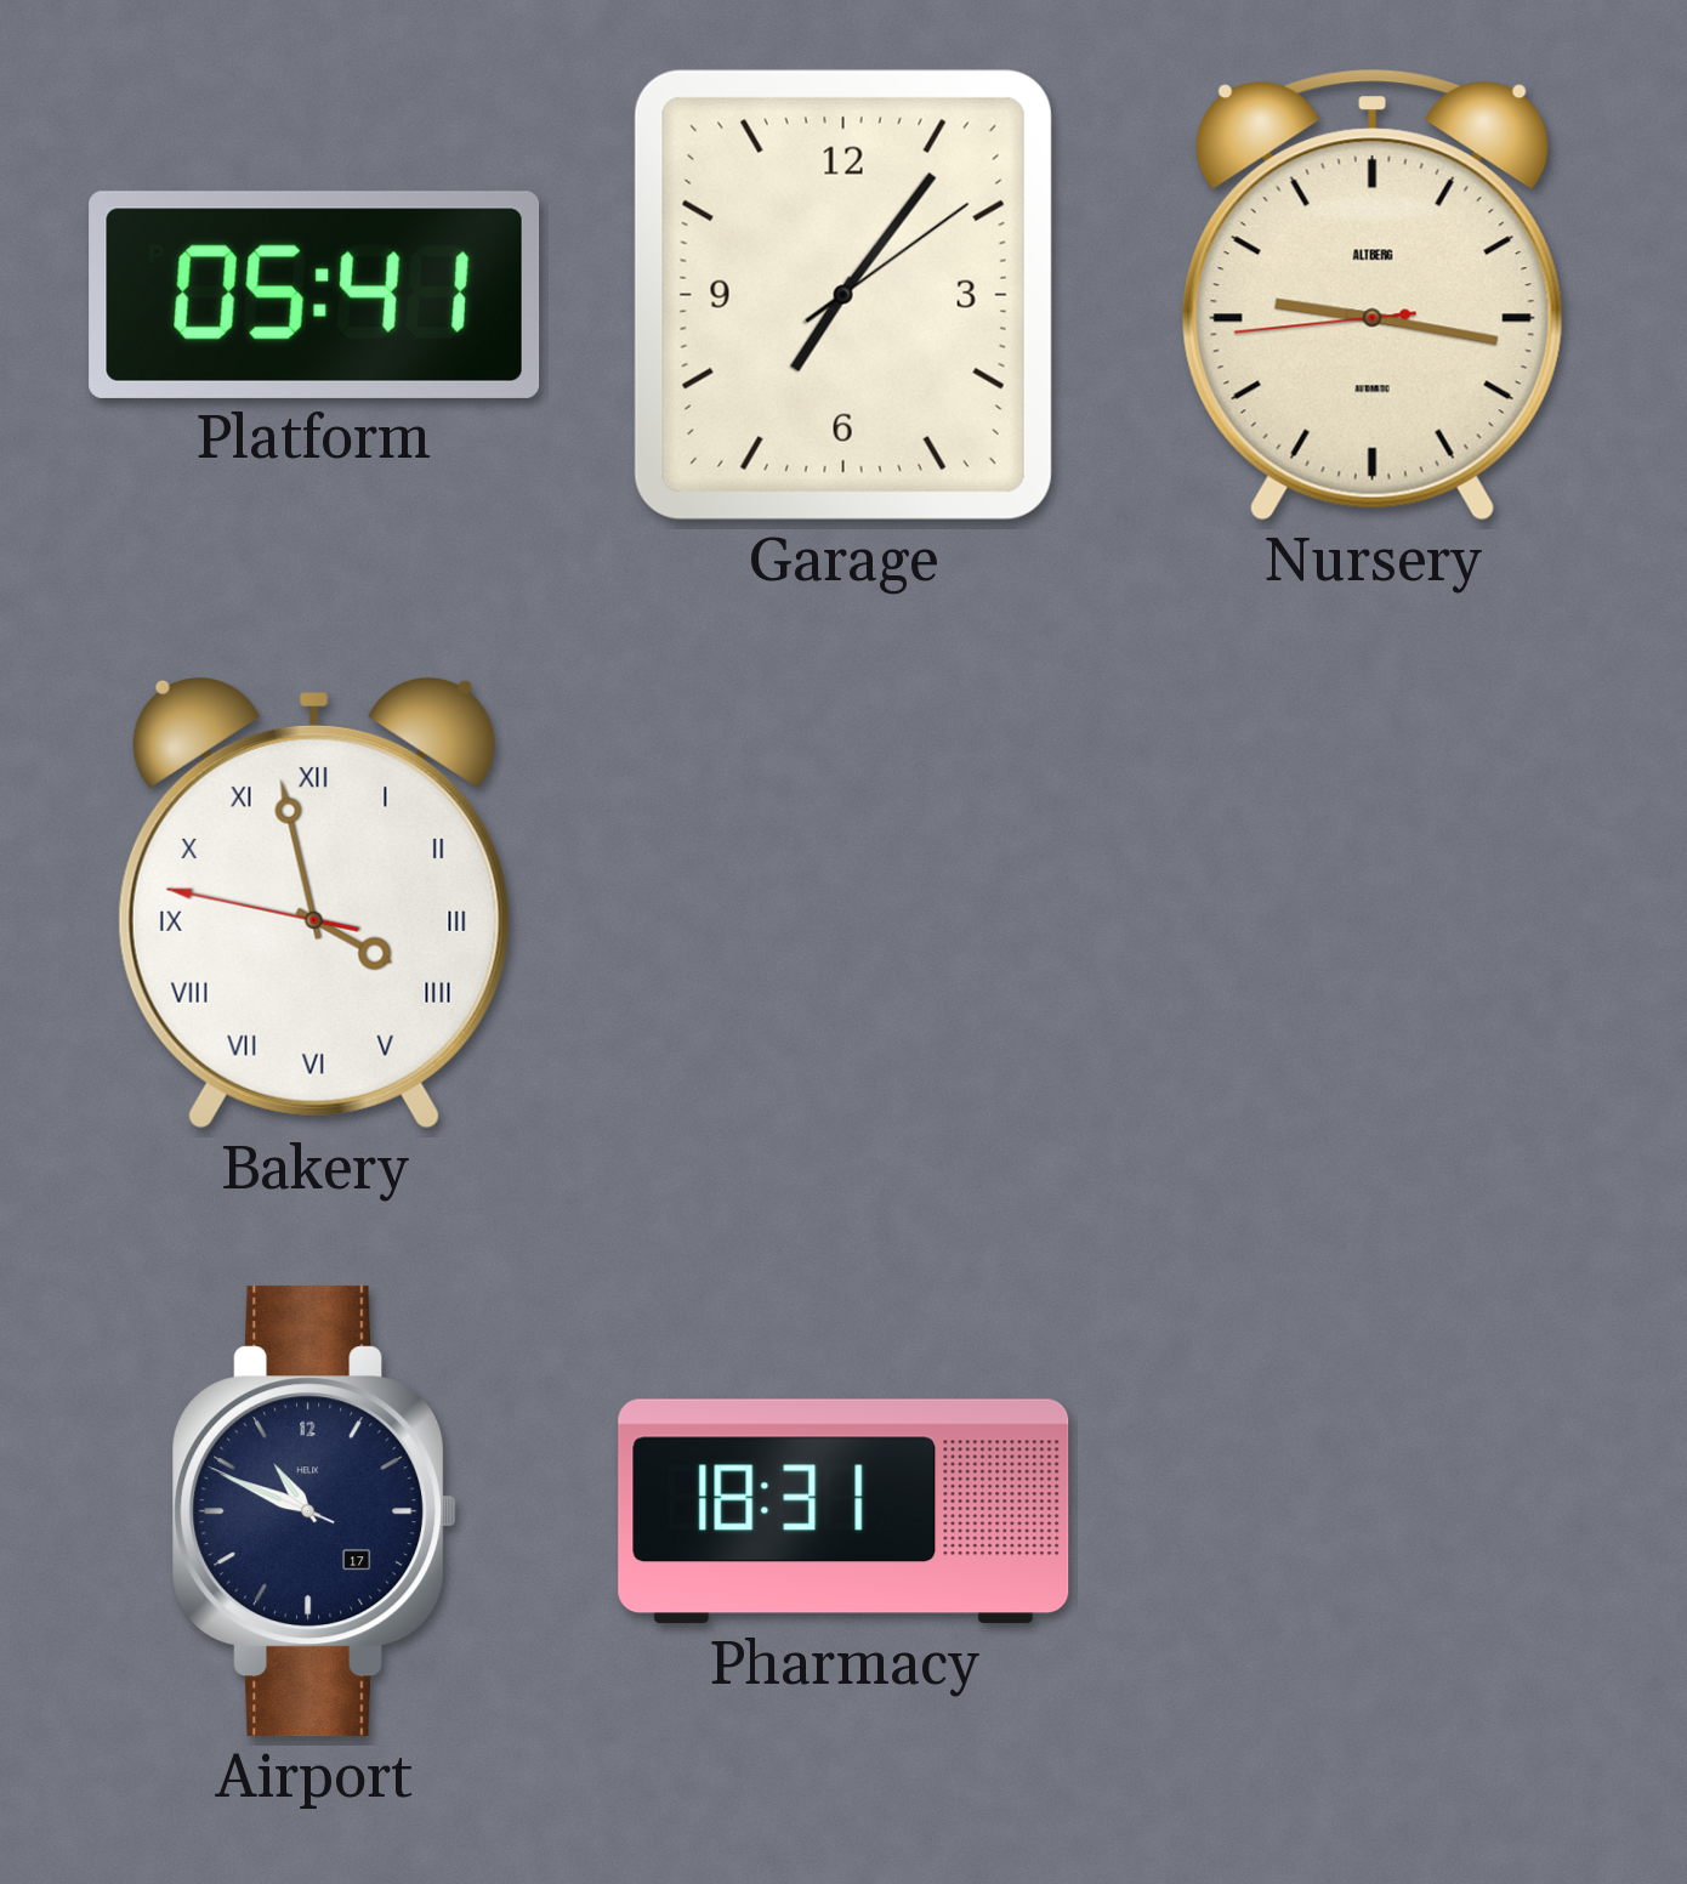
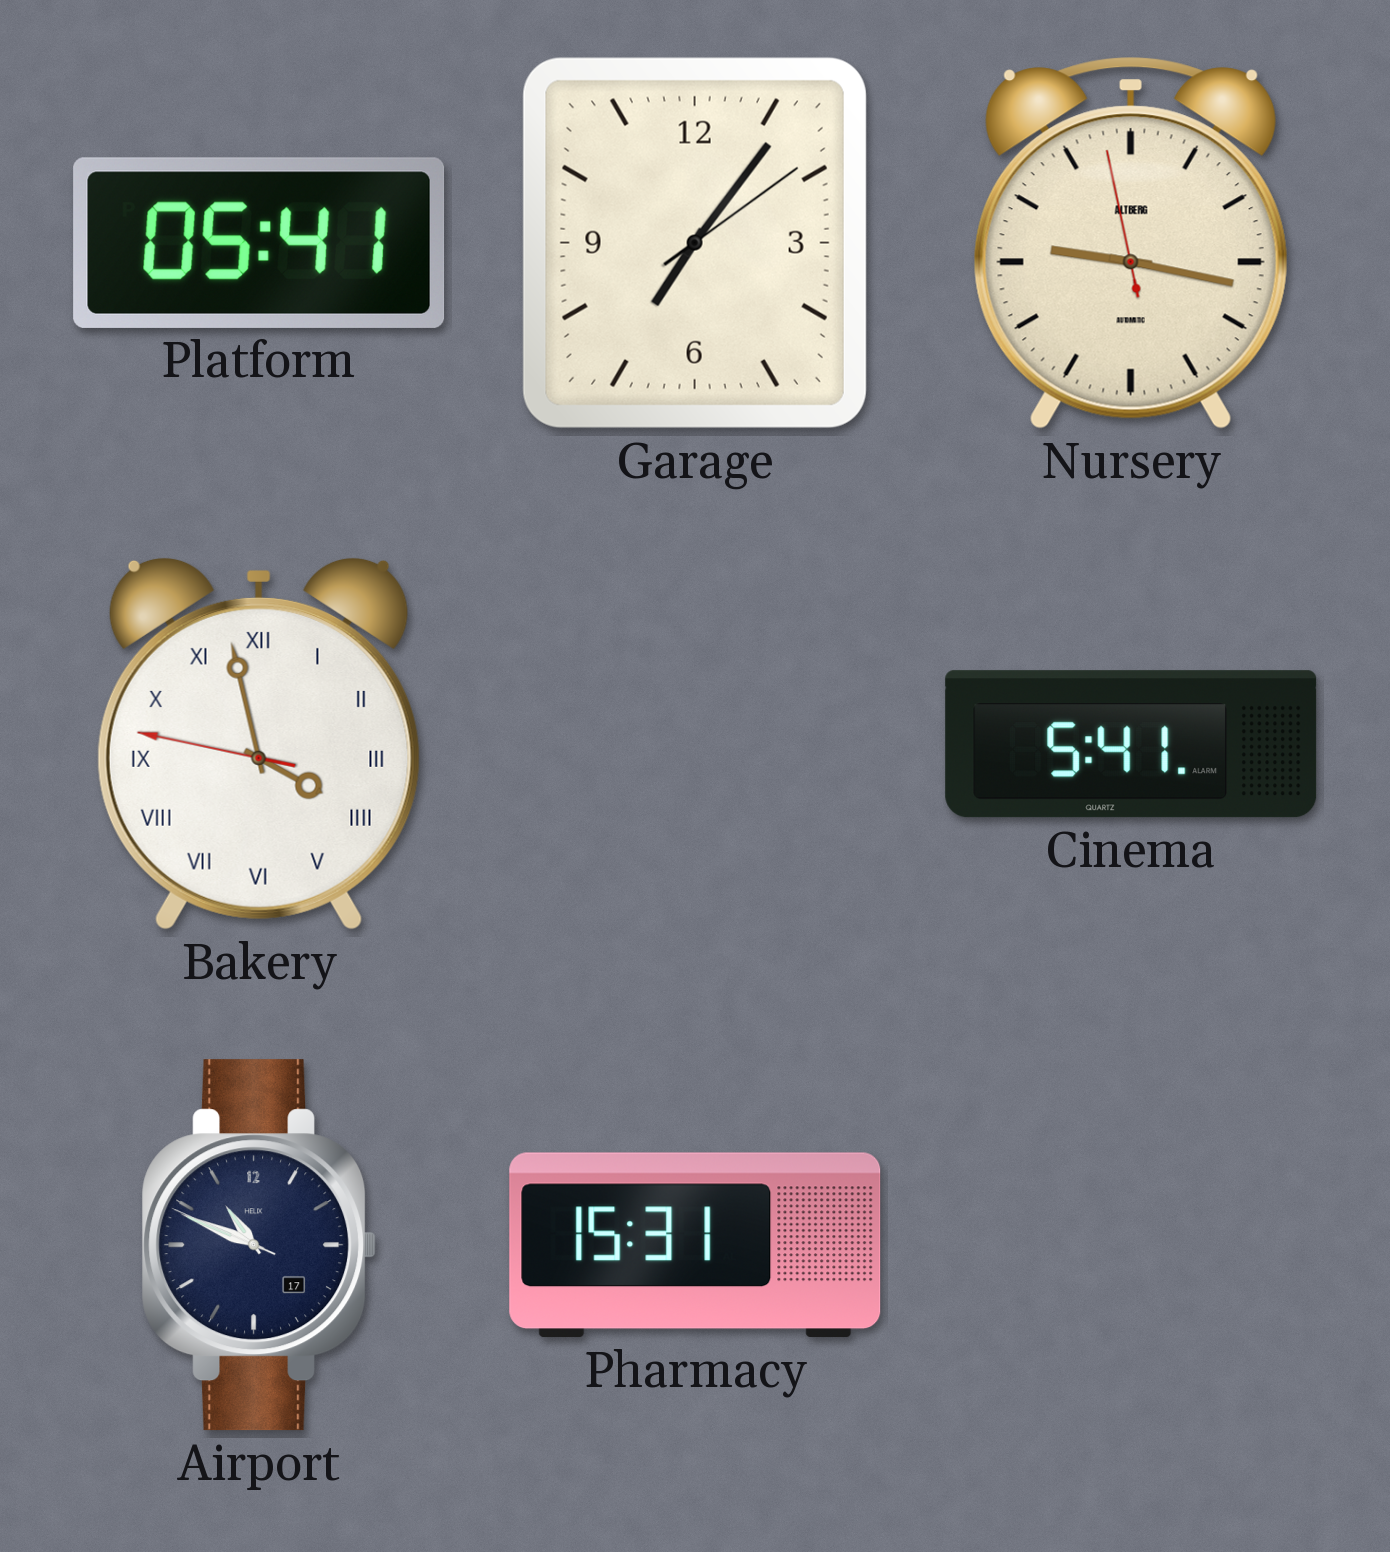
Nursery: 9:16:44 -> 9:16:58
Cinema: none -> 5:41
Pharmacy: 18:31 -> 15:31
